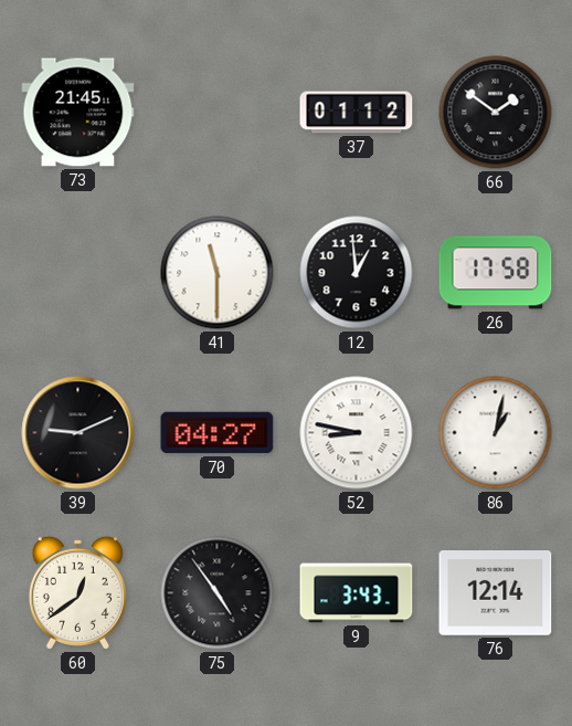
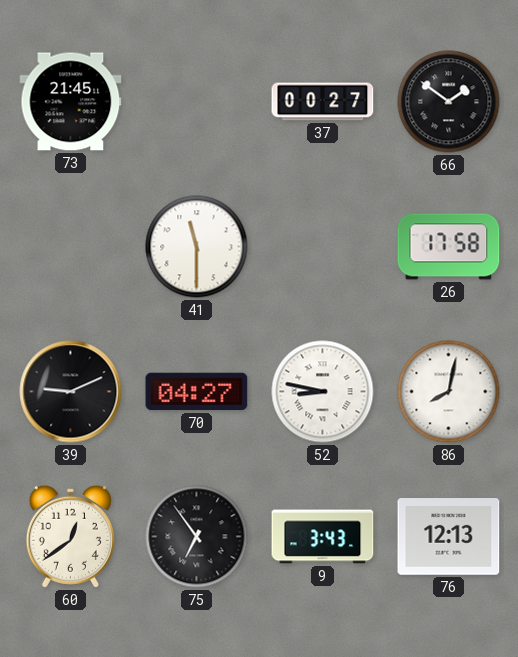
37: 01:12 -> 00:27
12: 12:59 -> none
86: 1:02 -> 8:02
75: 4:54 -> 6:54
76: 12:14 -> 12:13
